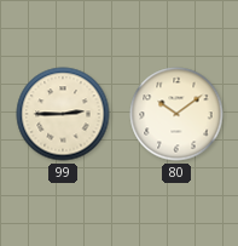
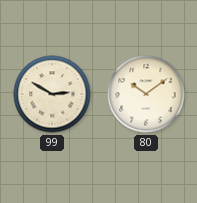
99: 2:45 -> 2:50
